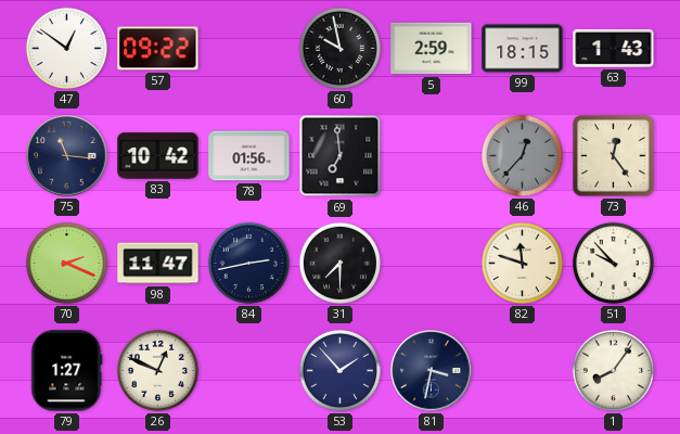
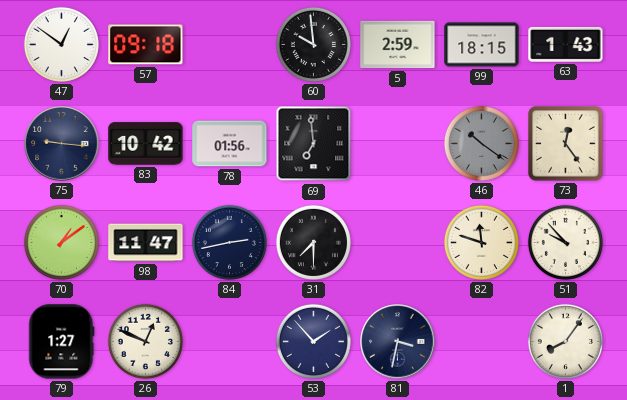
57: 09:22 -> 09:18
60: 9:58 -> 9:59
75: 11:16 -> 9:16
46: 12:37 -> 10:21
70: 2:19 -> 1:09
